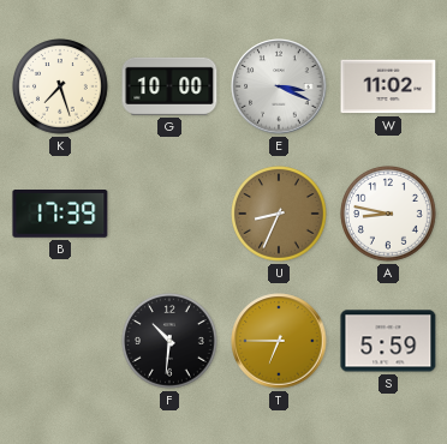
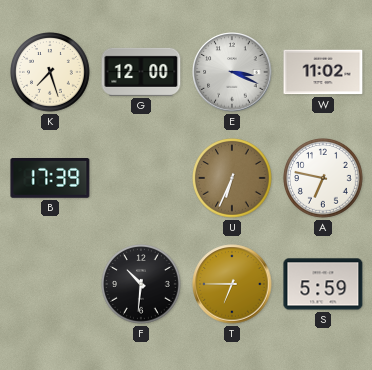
G: 10:00 -> 12:00
U: 8:34 -> 6:34
A: 8:47 -> 6:47
